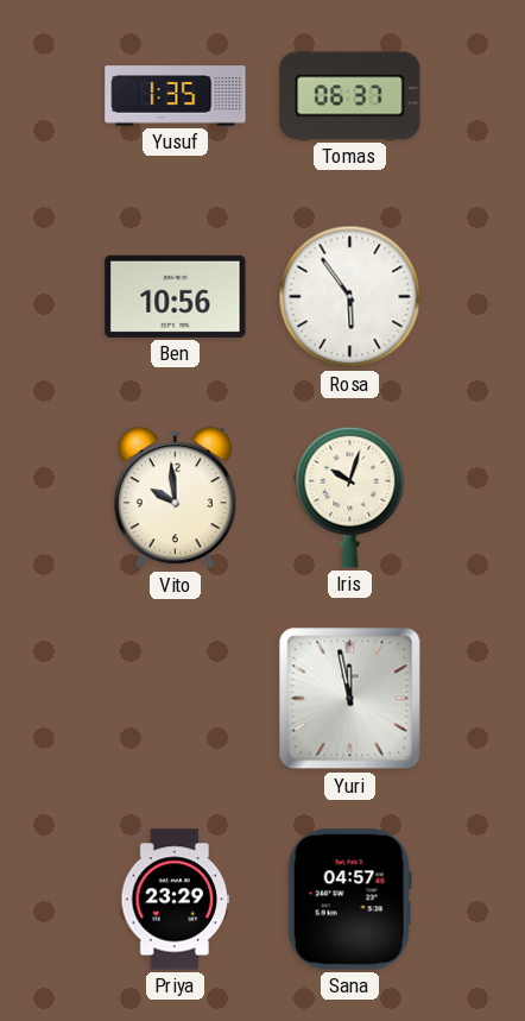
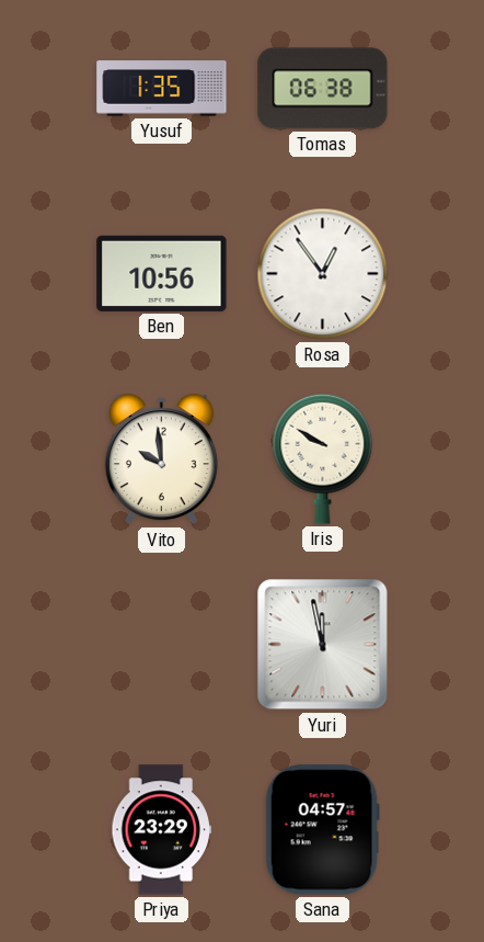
Tomas: 06:37 -> 06:38
Rosa: 5:54 -> 12:54
Iris: 10:03 -> 9:50
